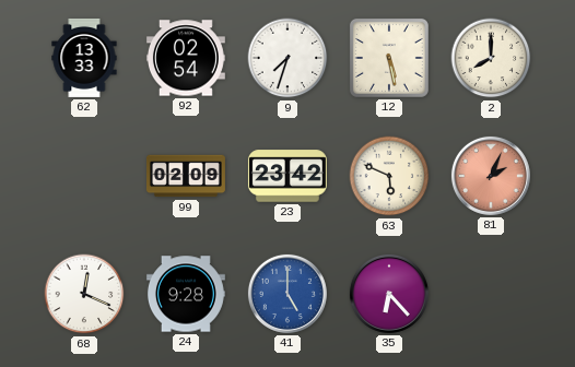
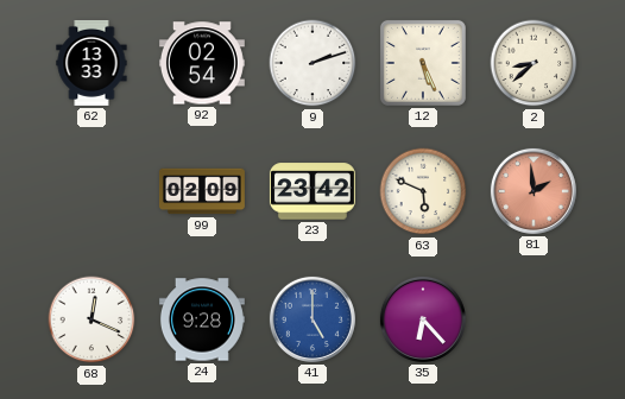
9: 7:33 -> 2:12
12: 5:28 -> 5:26
2: 8:00 -> 8:38
81: 2:04 -> 1:59
